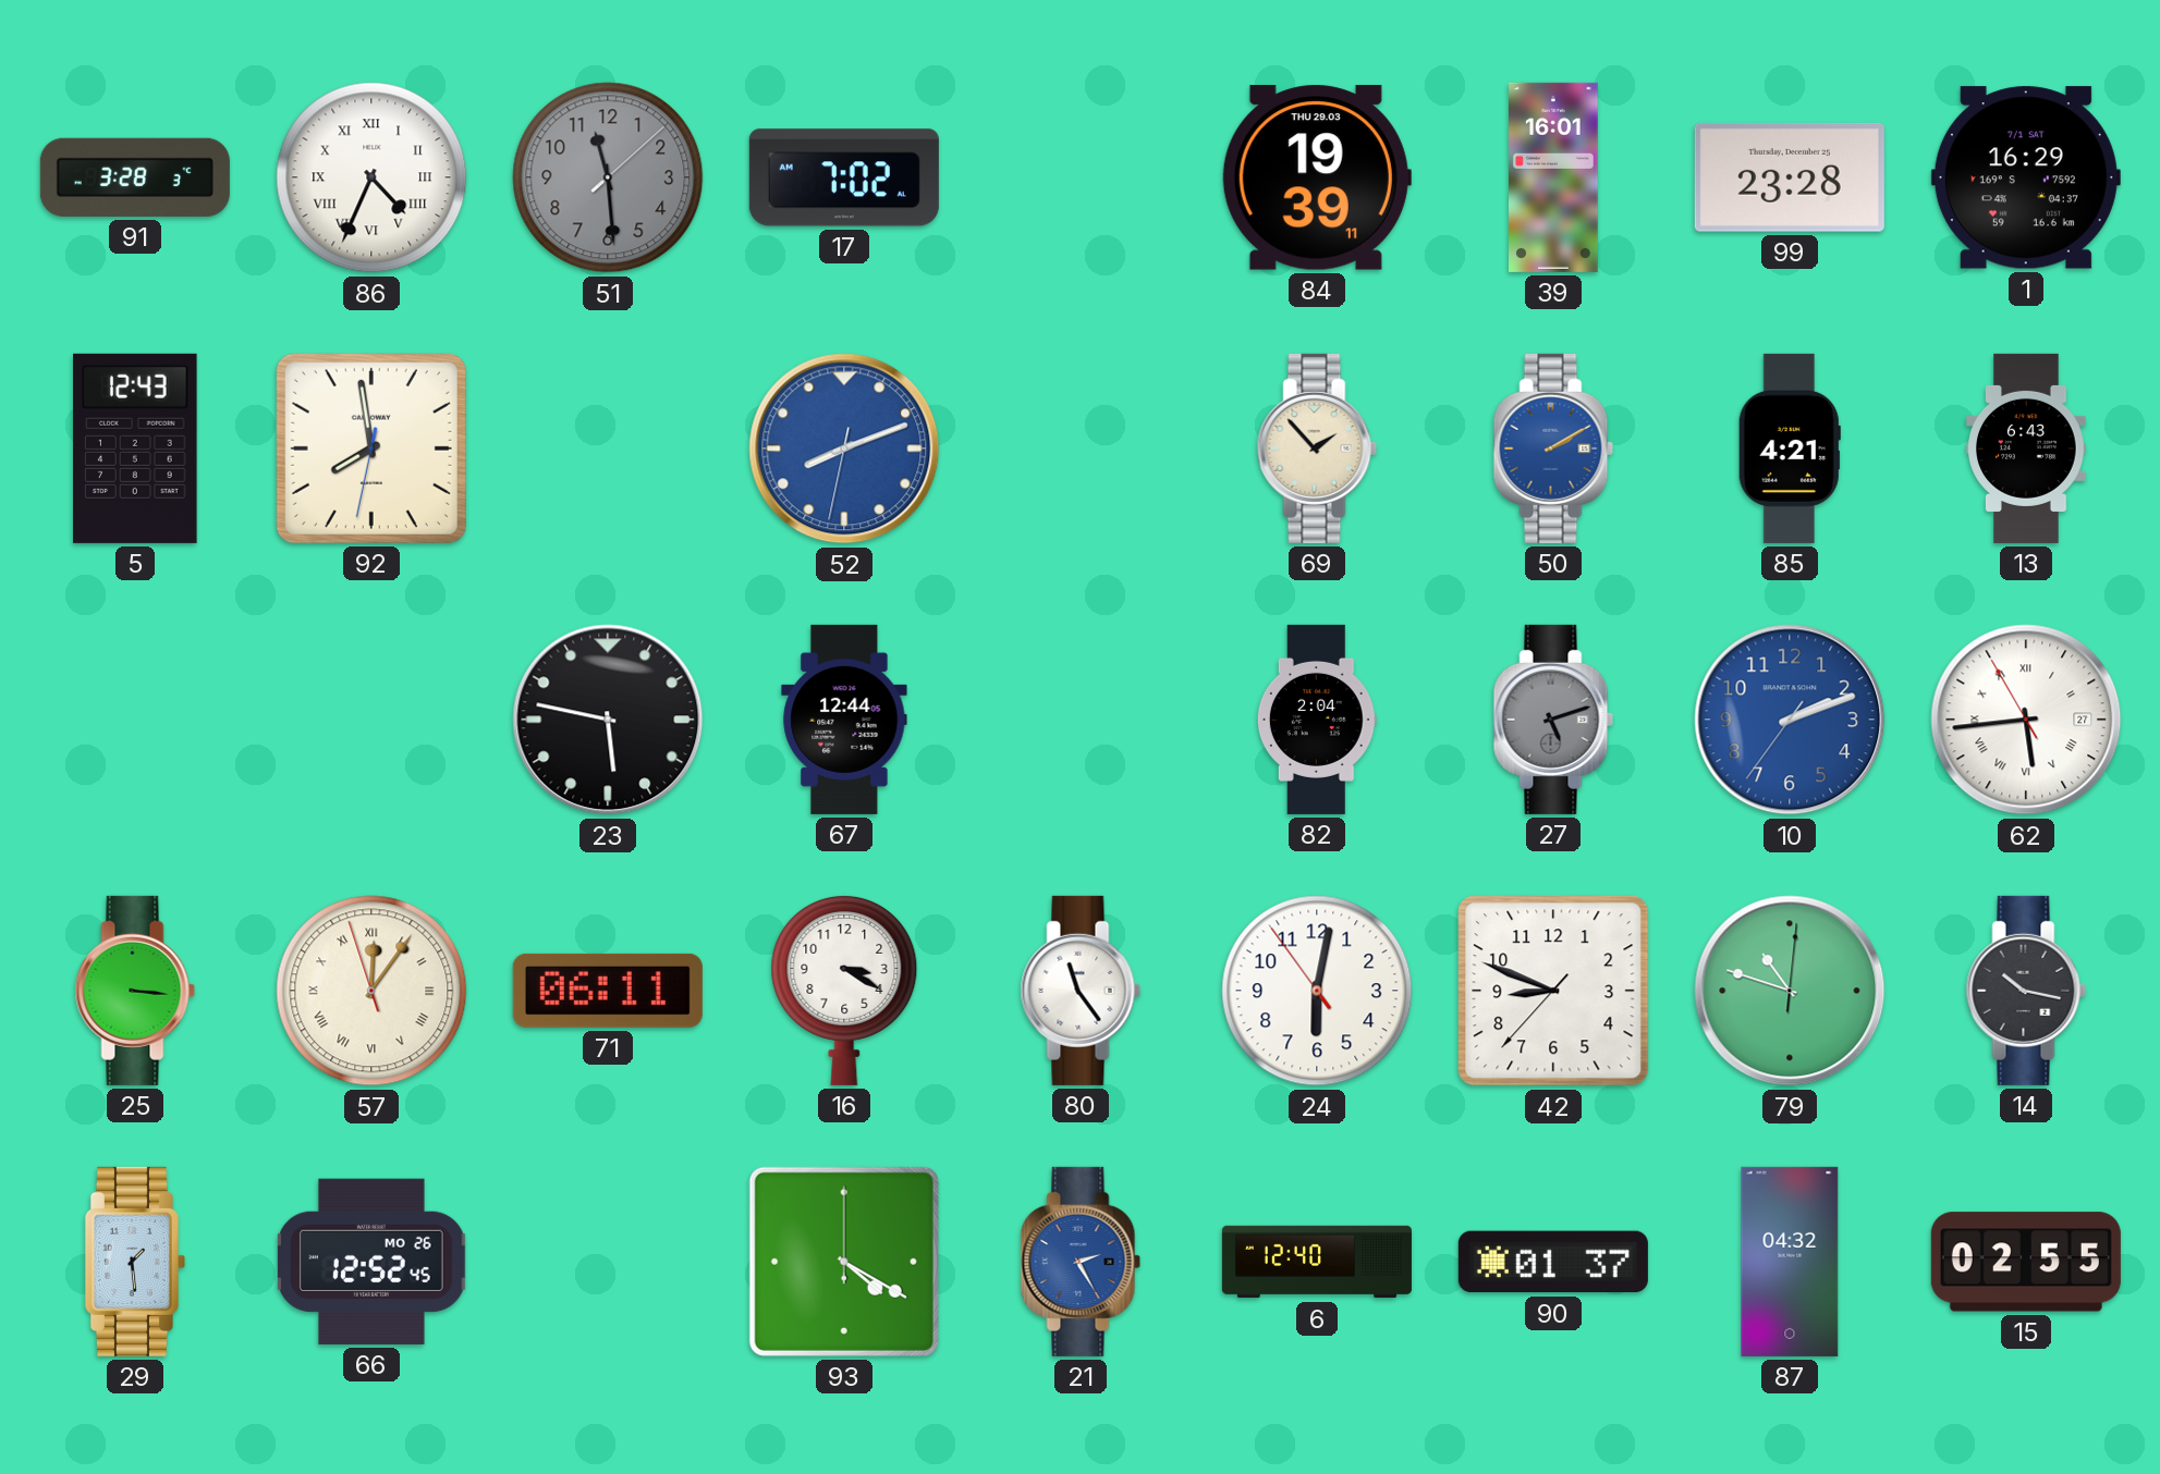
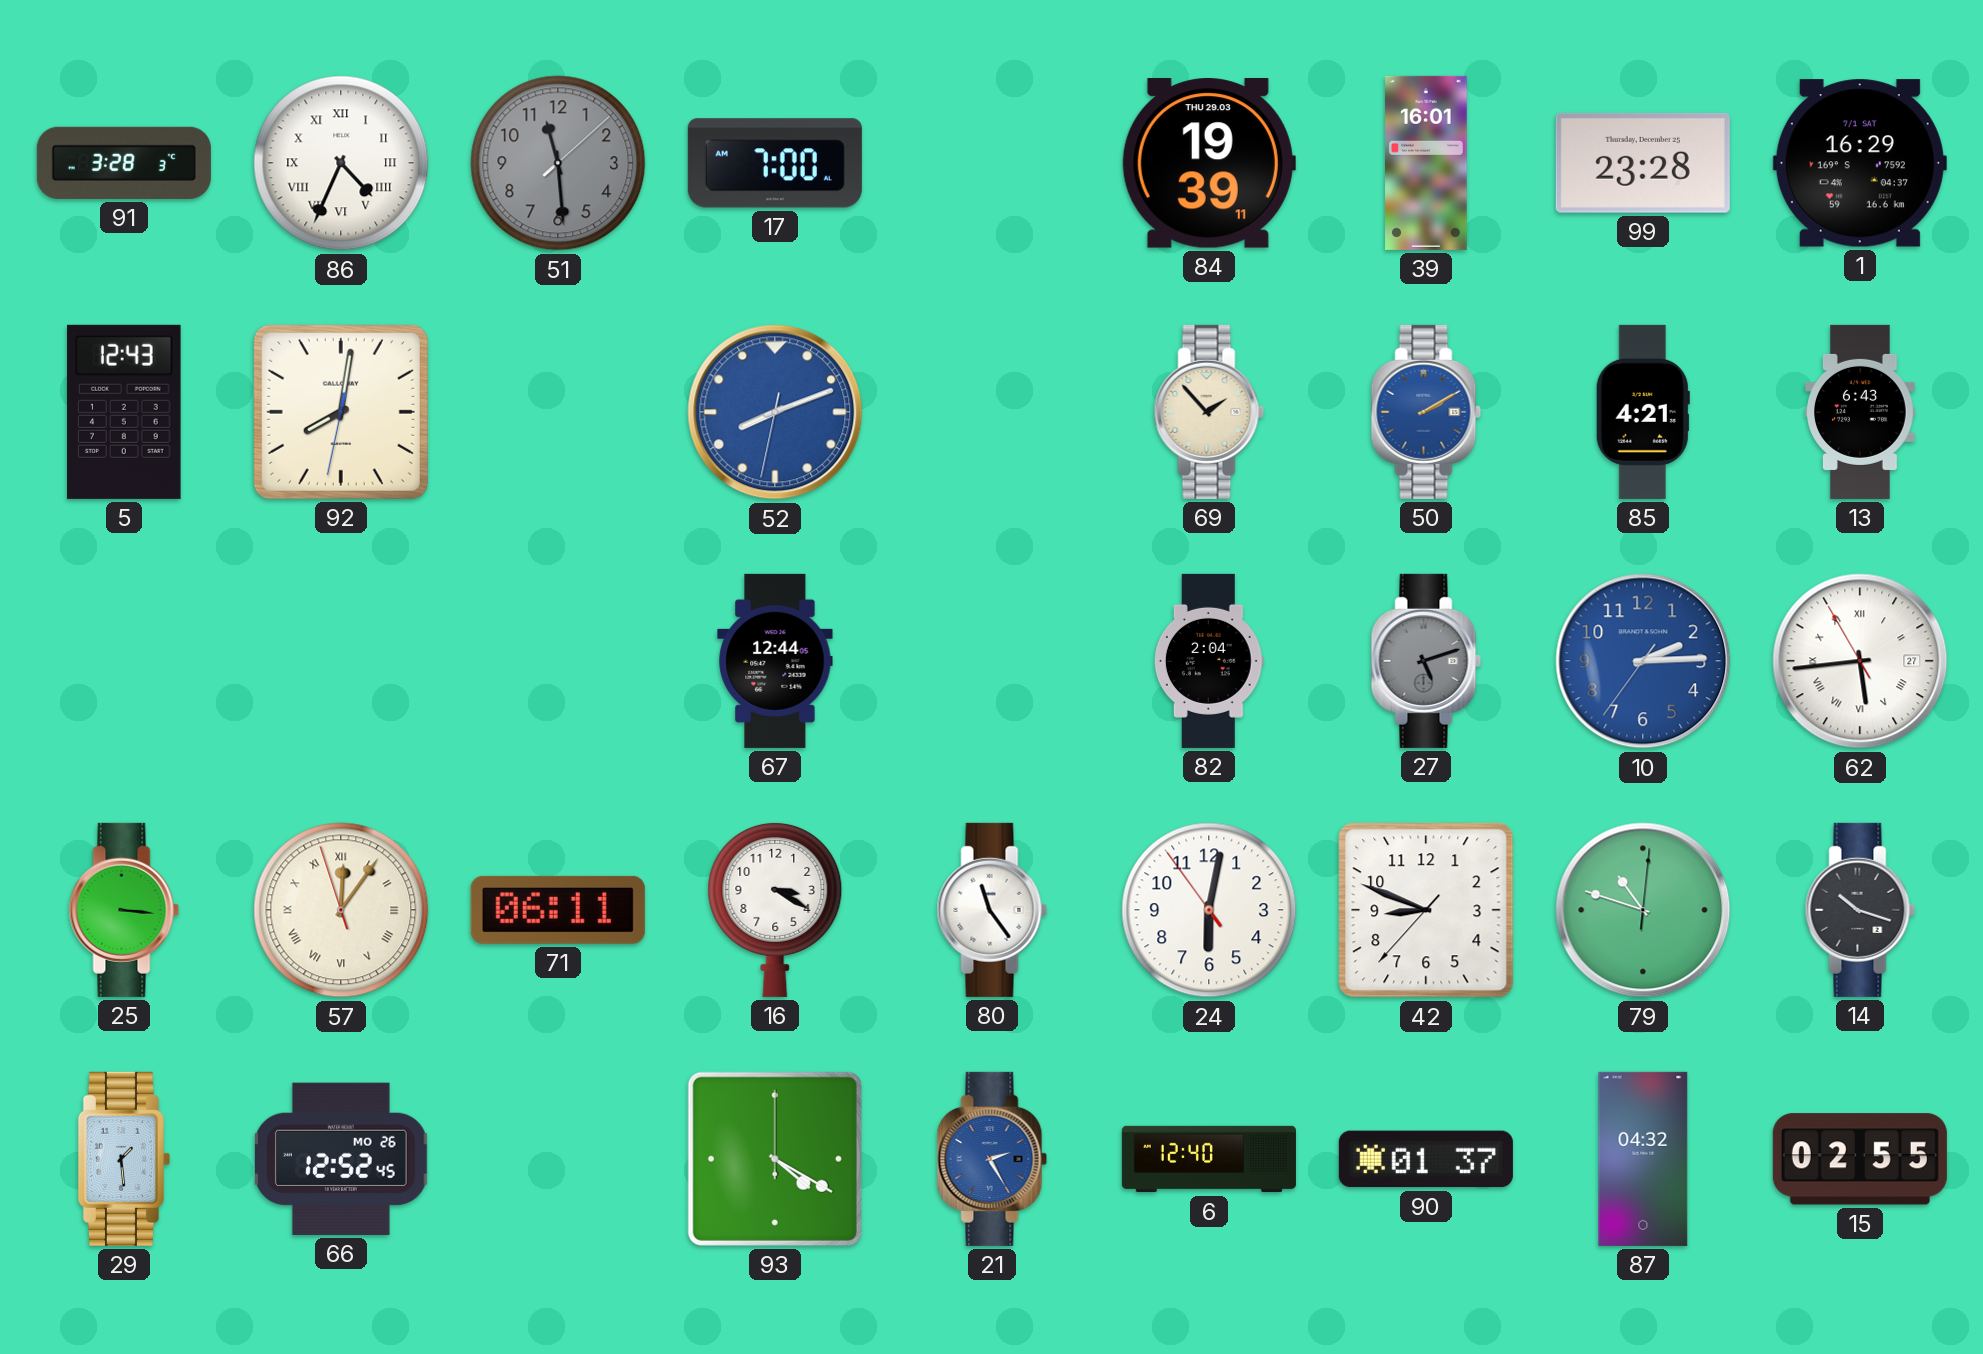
17: 7:02 -> 7:00
92: 7:58 -> 8:01
23: 5:47 -> none
10: 2:11 -> 2:14
14: 10:17 -> 10:18
